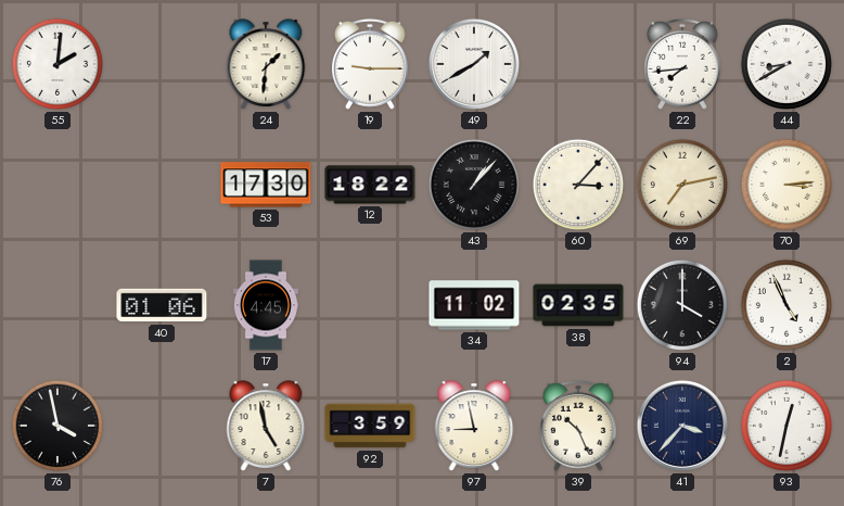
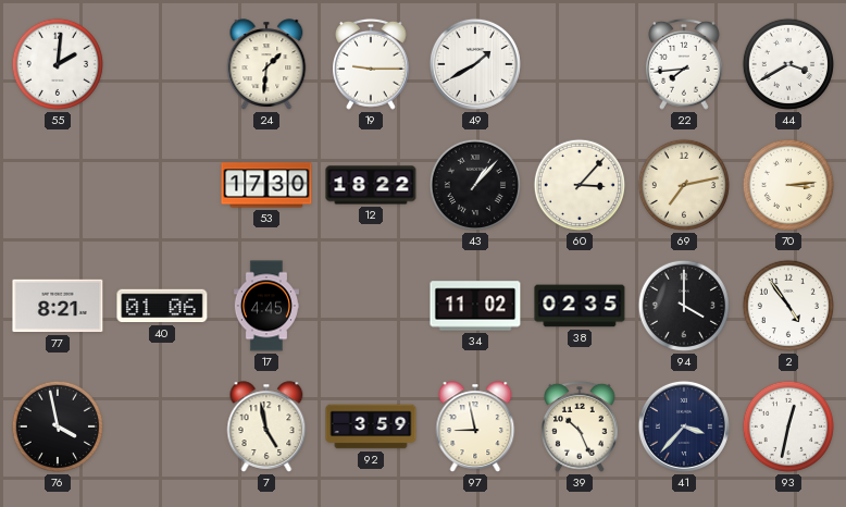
44: 8:40 -> 3:40
77: none -> 8:21
2: 4:56 -> 4:54
